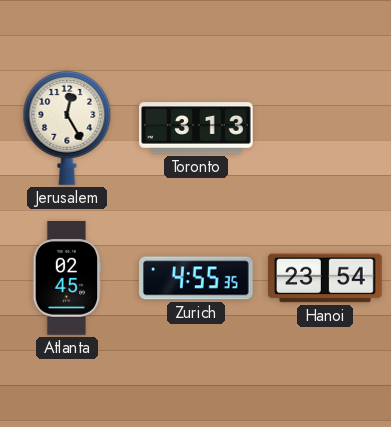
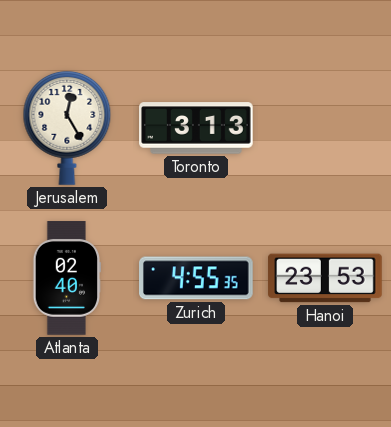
Atlanta: 02:45 -> 02:40
Hanoi: 23:54 -> 23:53
